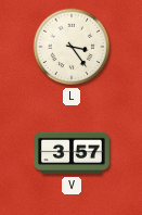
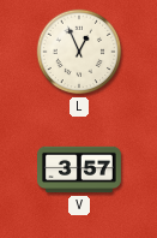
L: 3:24 -> 12:56
